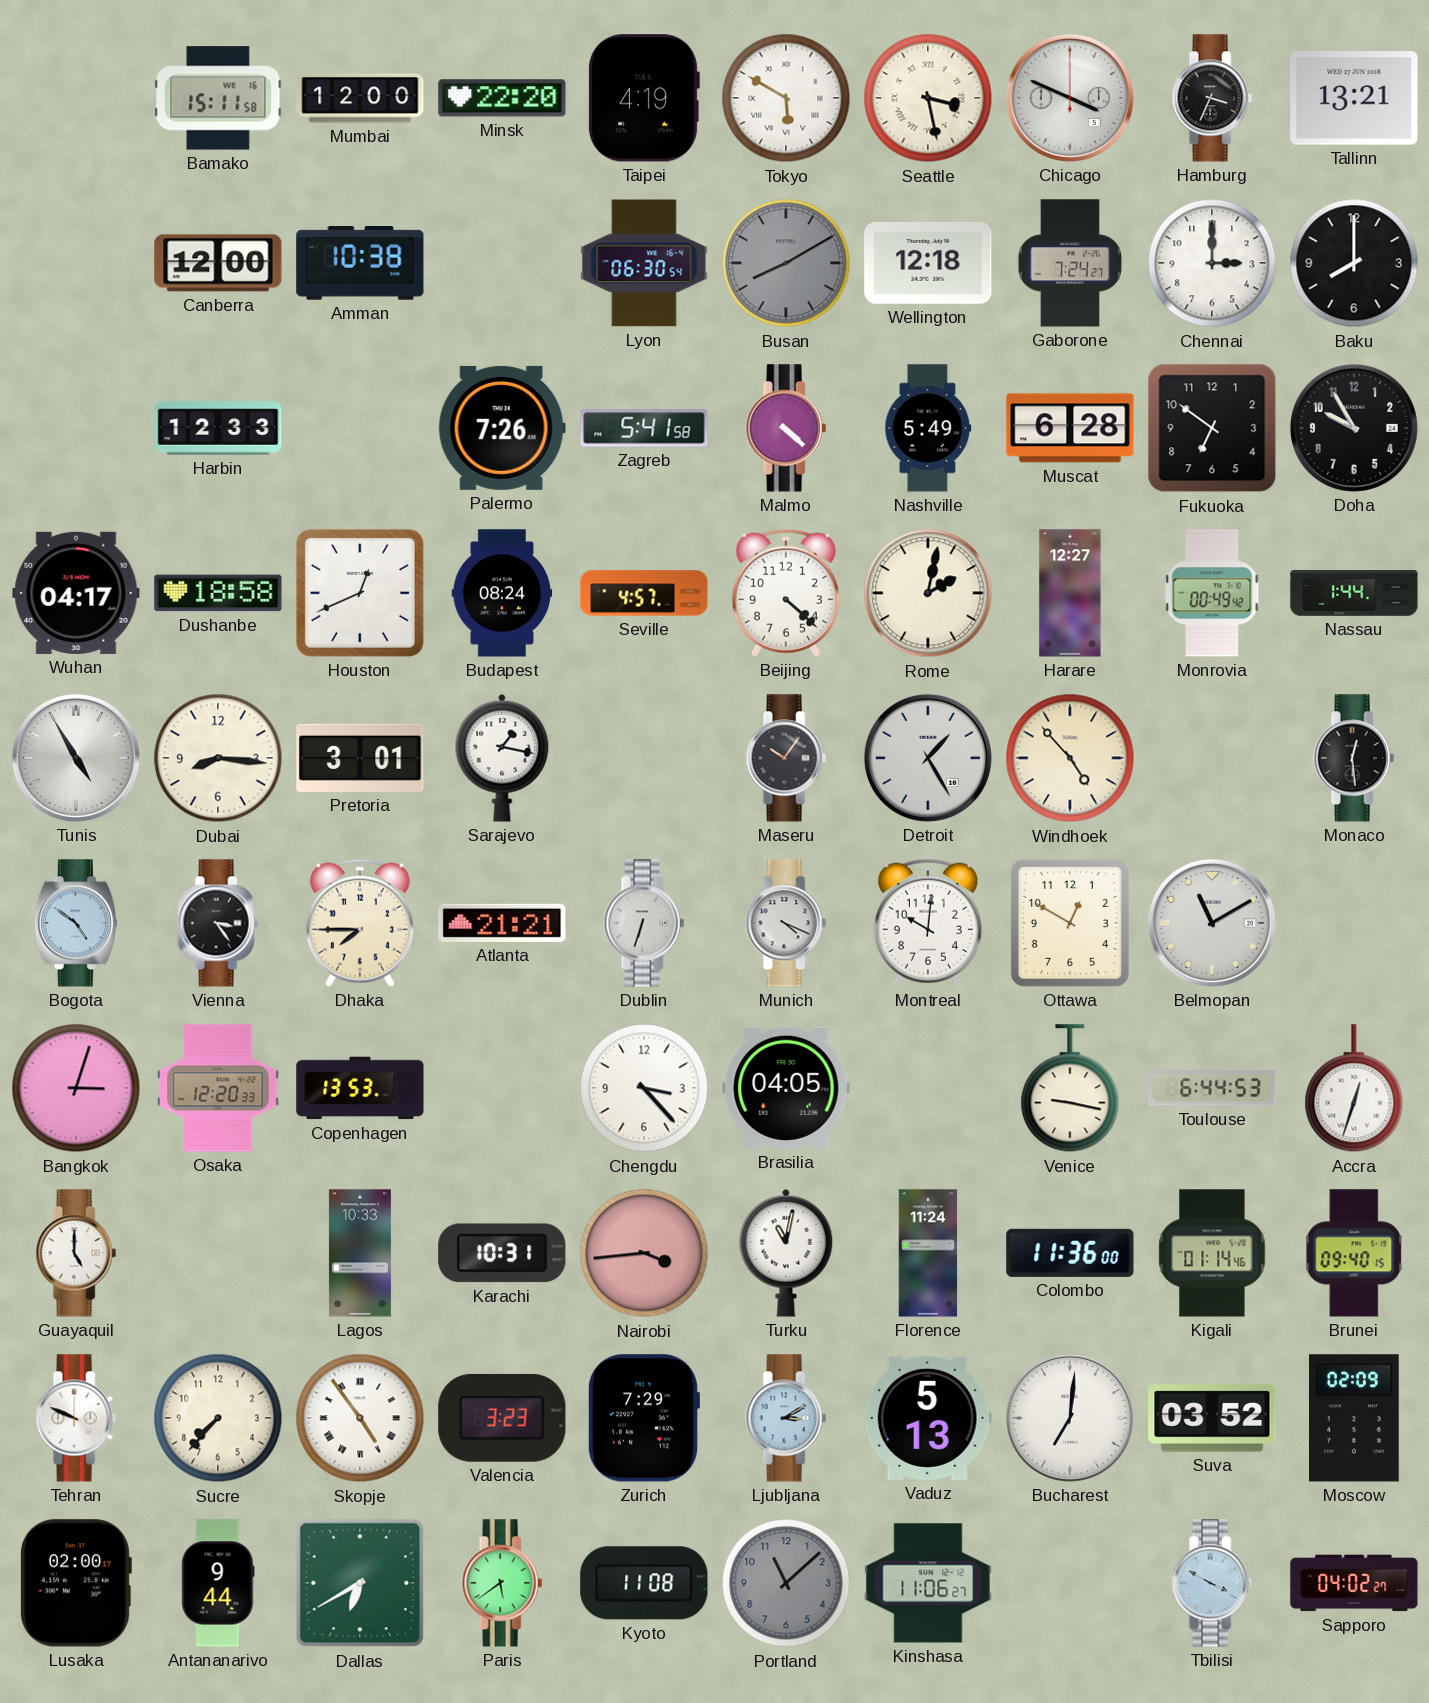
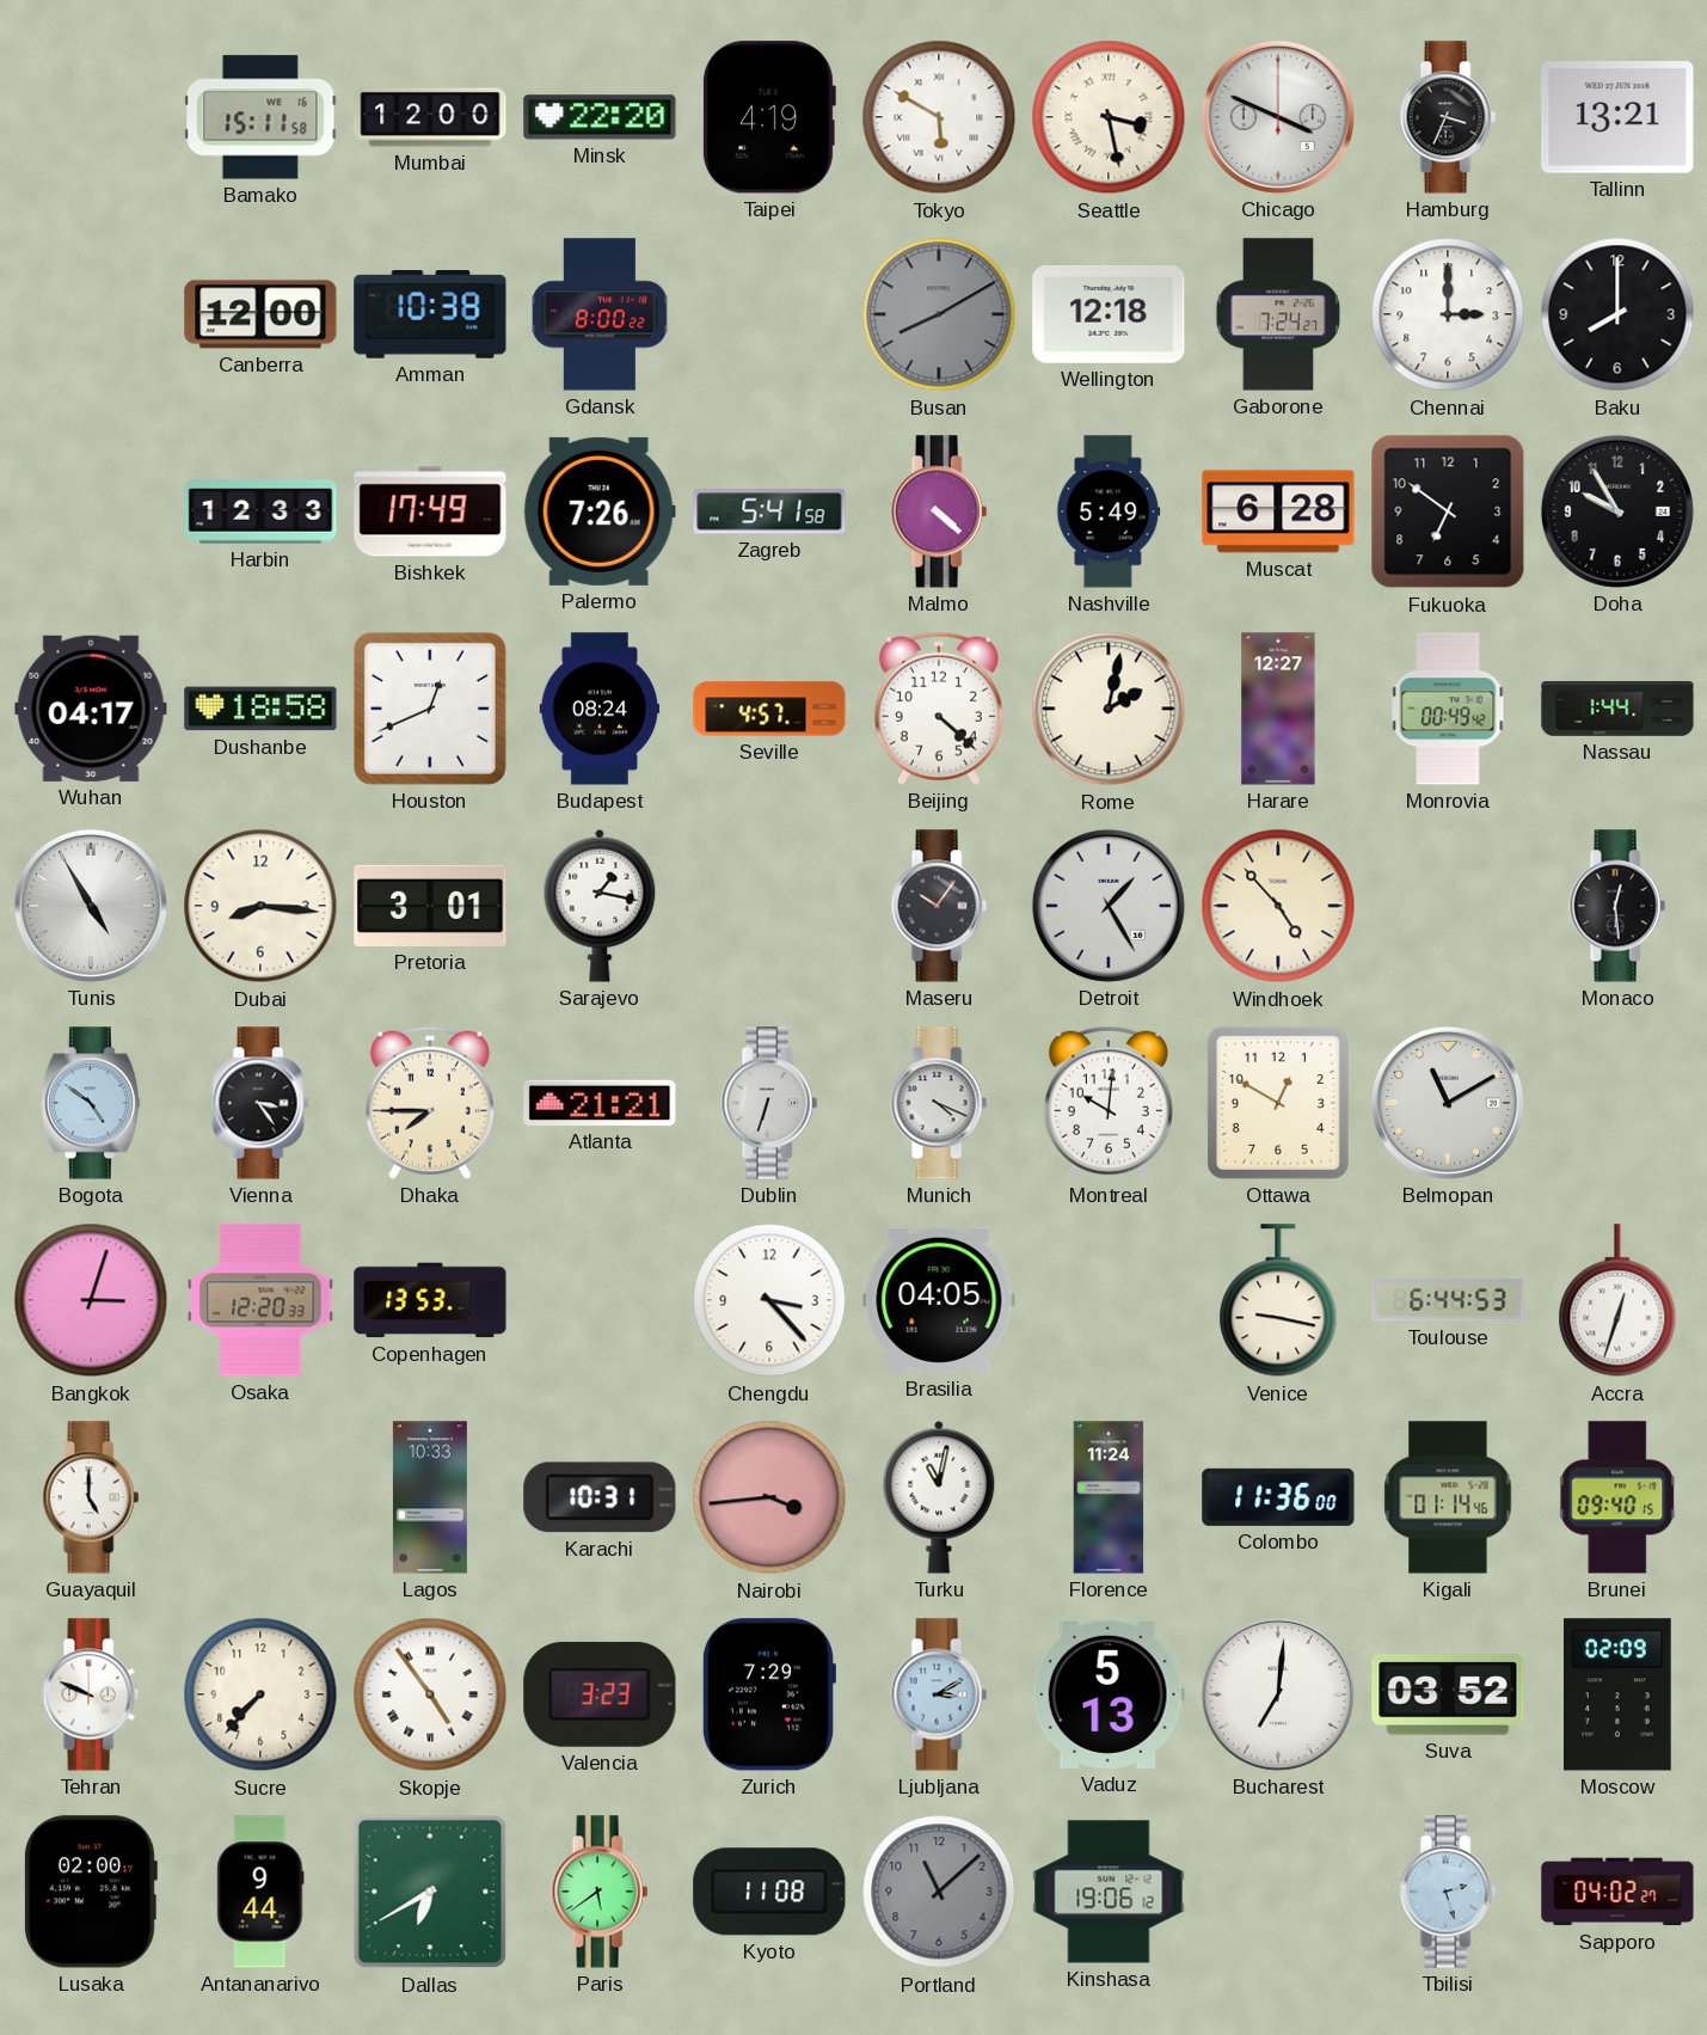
Gdansk: none -> 8:00
Lyon: 06:30 -> none
Bishkek: none -> 17:49
Kinshasa: 11:06 -> 19:06
Tbilisi: 3:50 -> 2:27
